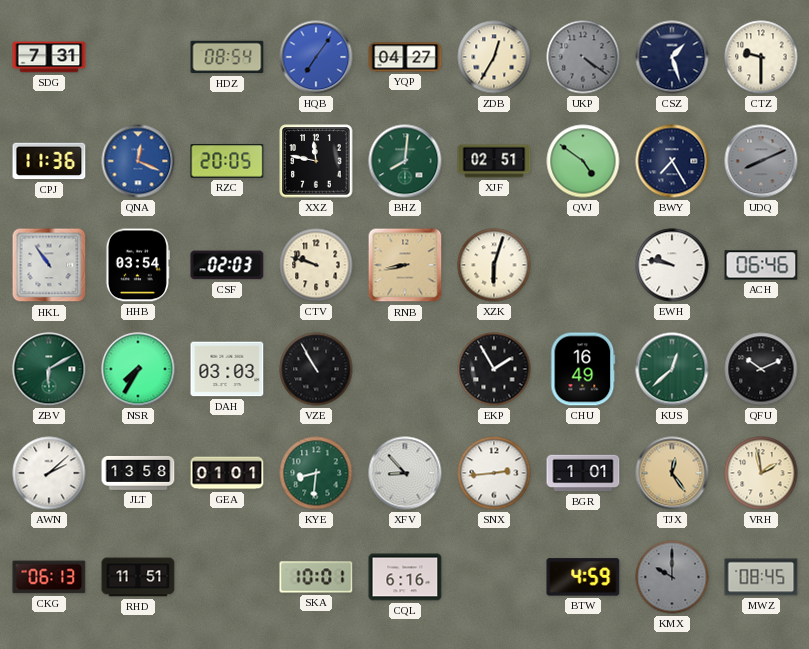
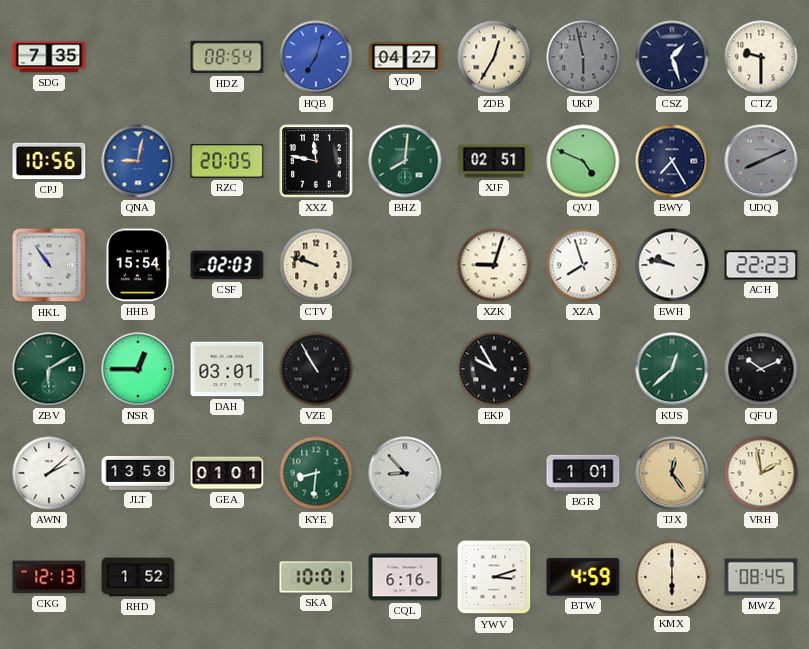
SDG: 7:31 -> 7:35
HQB: 7:06 -> 7:03
UKP: 4:21 -> 5:58
CPJ: 11:36 -> 10:56
QNA: 12:19 -> 9:02
QVJ: 4:51 -> 4:49
HHB: 03:54 -> 15:54
RNB: 8:43 -> none
XZK: 6:03 -> 9:03
XZA: none -> 7:57
ACH: 06:46 -> 22:23
NSR: 7:35 -> 12:45
DAH: 03:03 -> 03:01
EKP: 1:55 -> 9:55
CHU: 16:49 -> none
SNX: 2:44 -> none
CKG: 06:13 -> 12:13
RHD: 11:51 -> 1:52
YWV: none -> 3:12
KMX: 10:00 -> 6:00
KMX dial: grey -> cream
